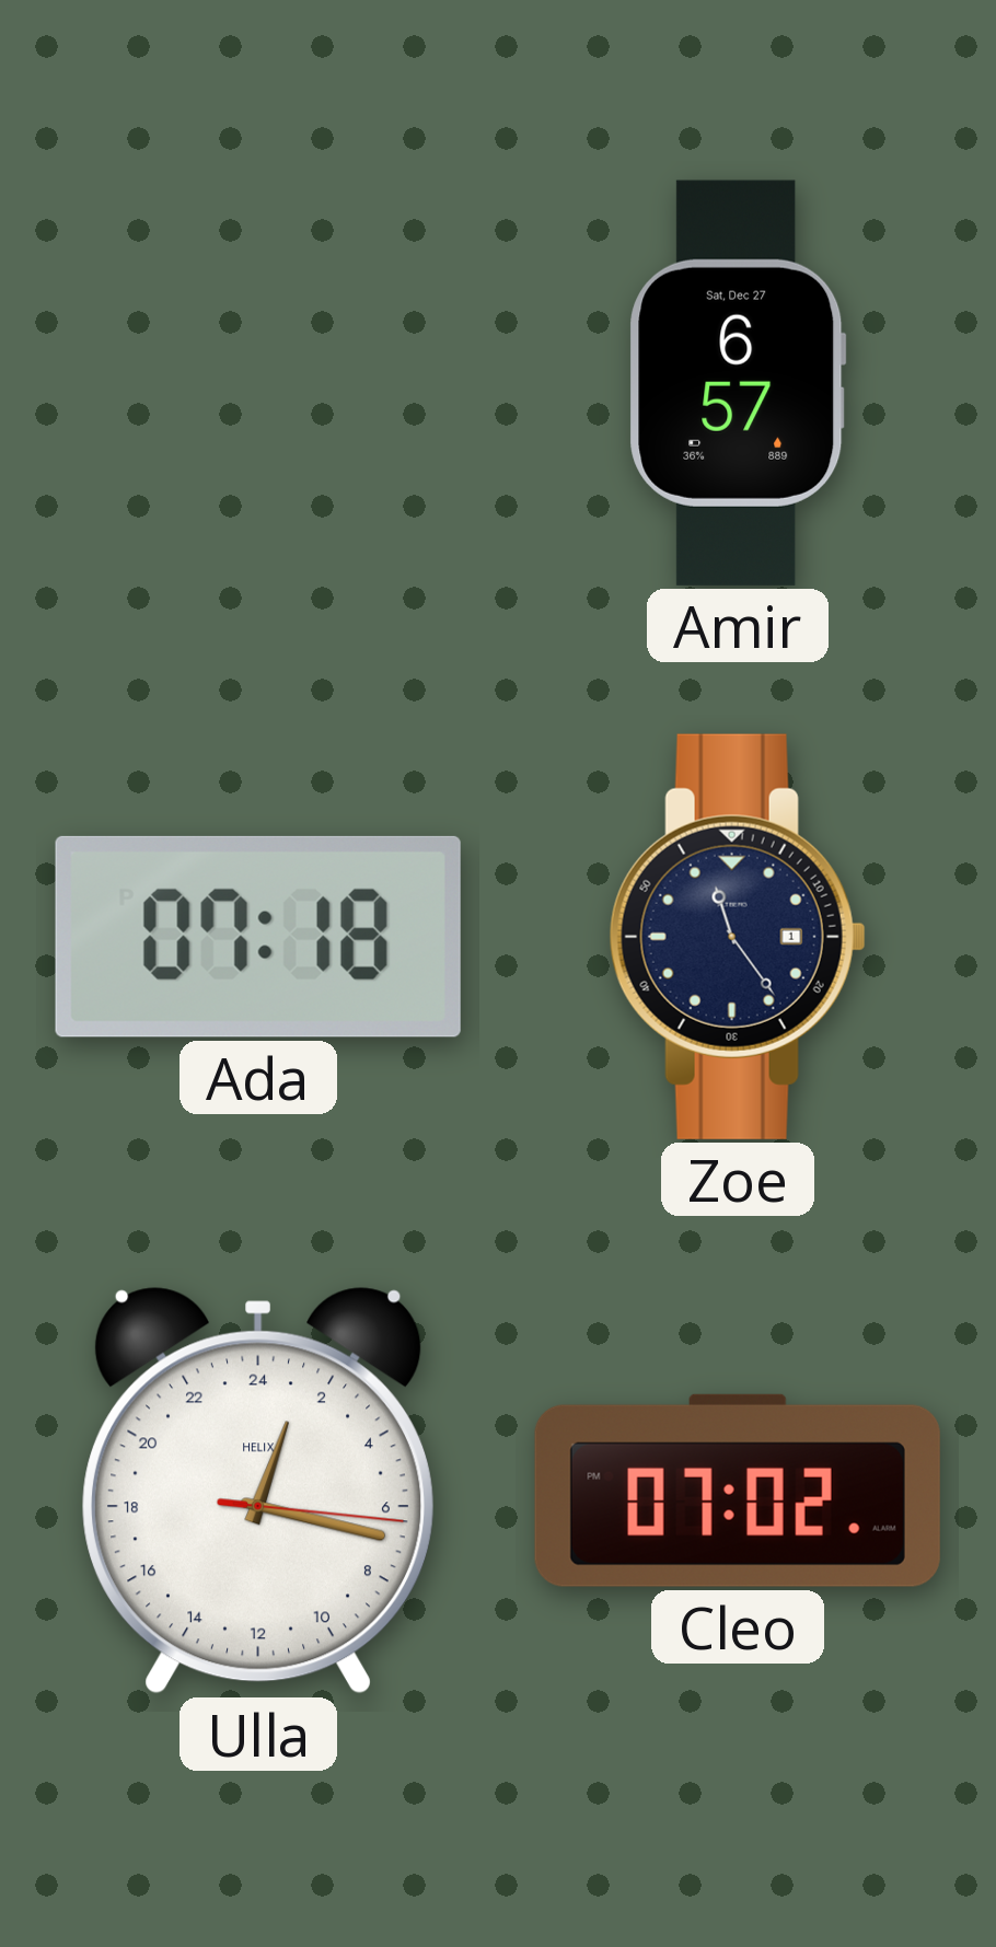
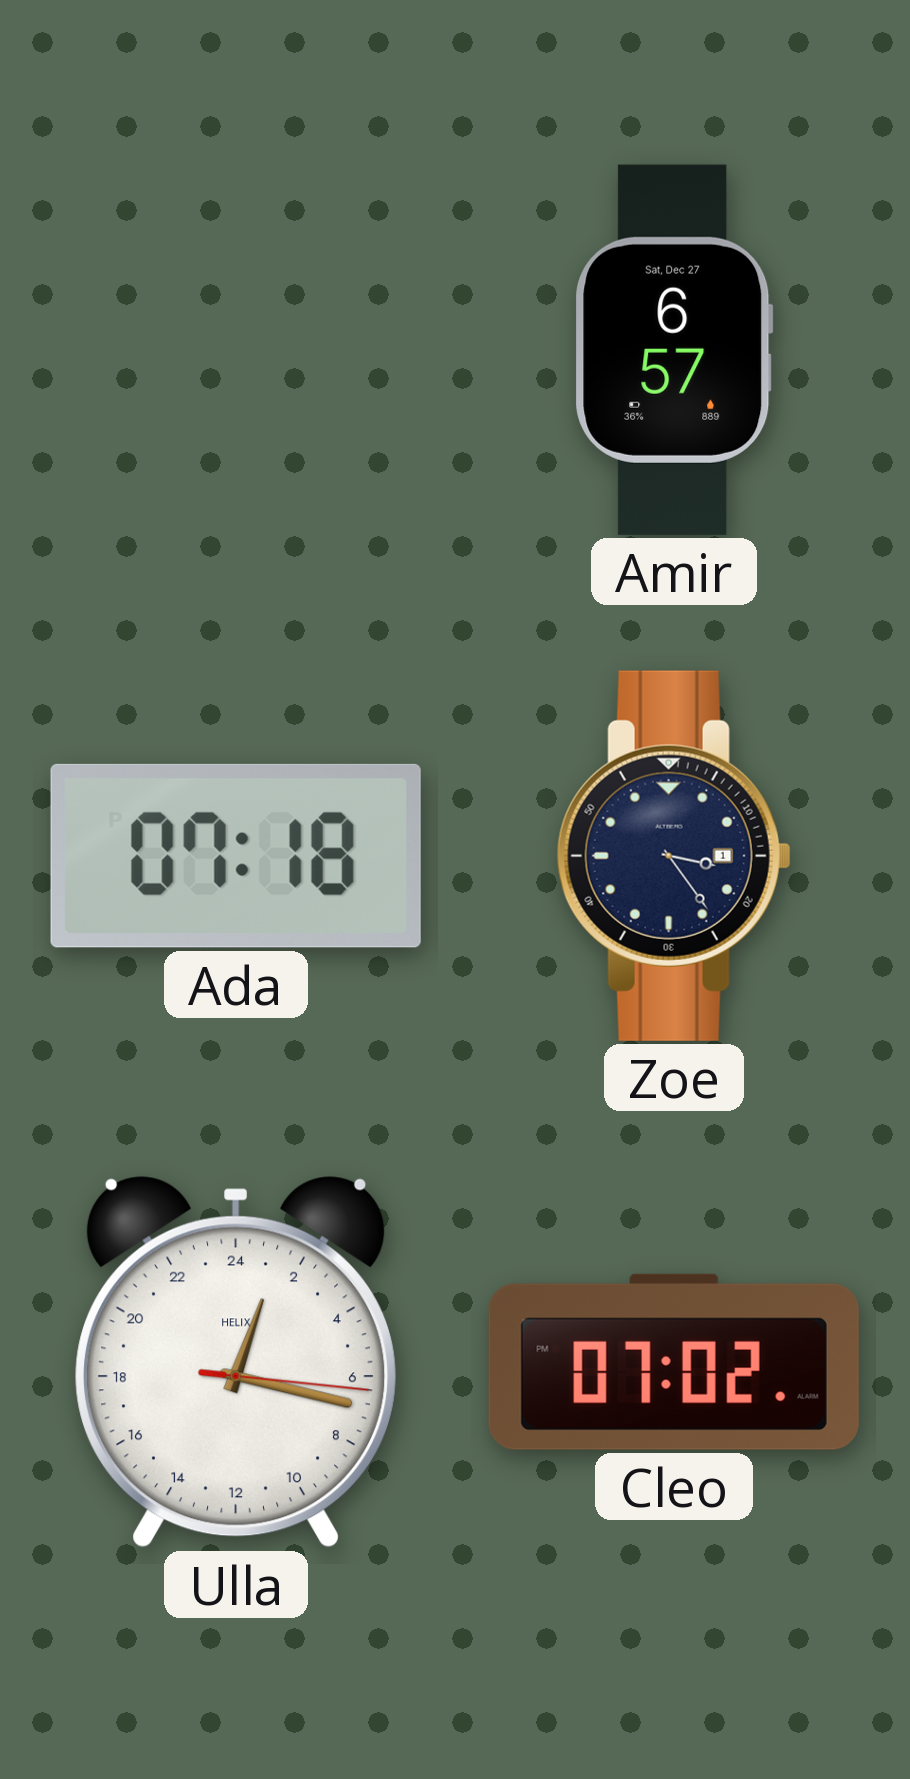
Zoe: 11:24 -> 3:24
